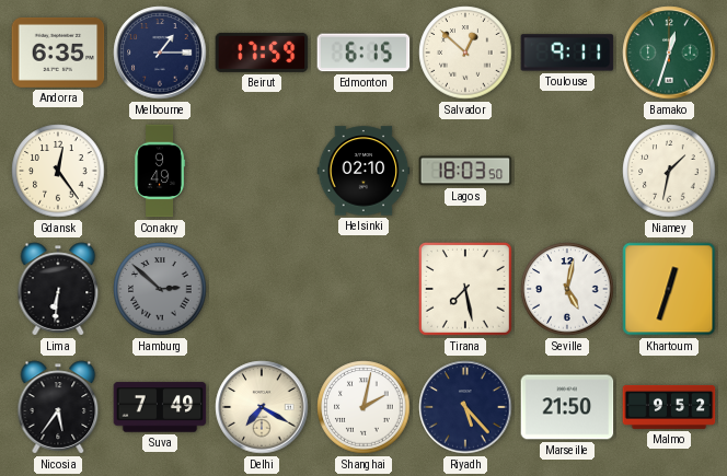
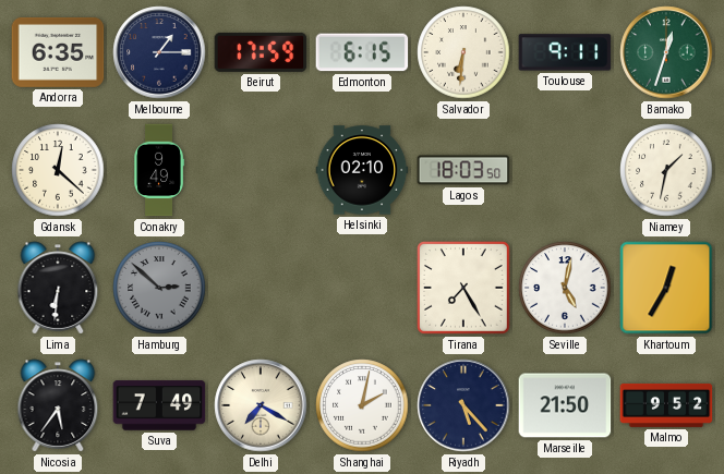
Salvador: 12:52 -> 6:31
Gdansk: 12:24 -> 12:22
Tirana: 7:28 -> 7:25
Khartoum: 12:33 -> 12:35
